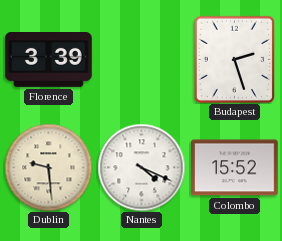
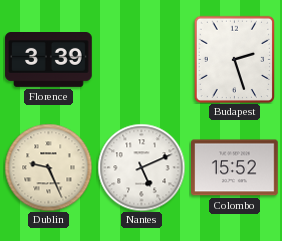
Dublin: 9:29 -> 9:26
Nantes: 4:19 -> 5:11
